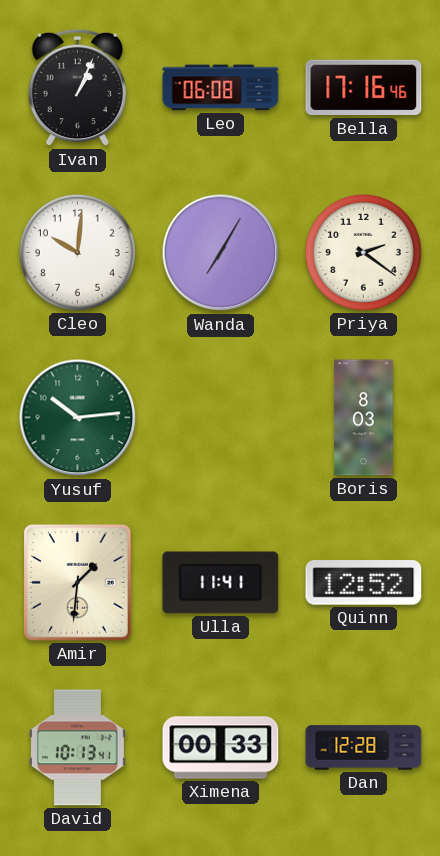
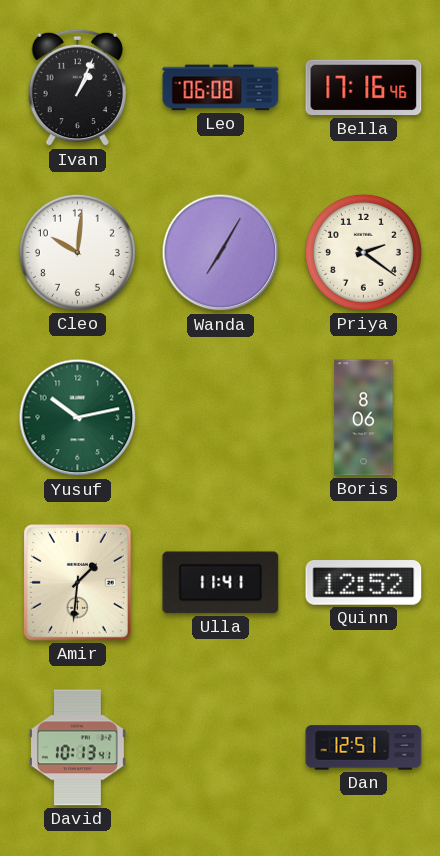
Yusuf: 10:14 -> 10:13
Boris: 8:03 -> 8:06
Ximena: 00:33 -> none
Dan: 12:28 -> 12:51
